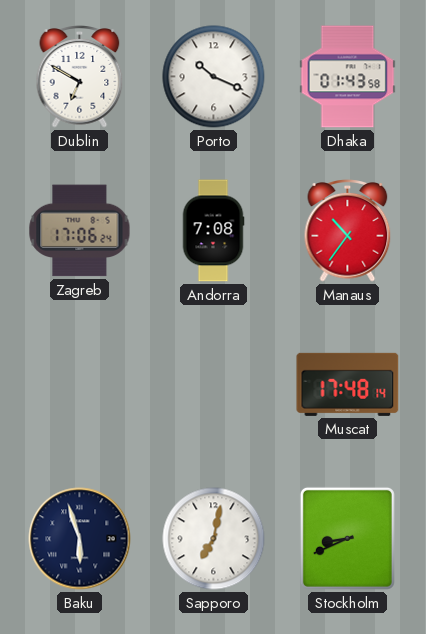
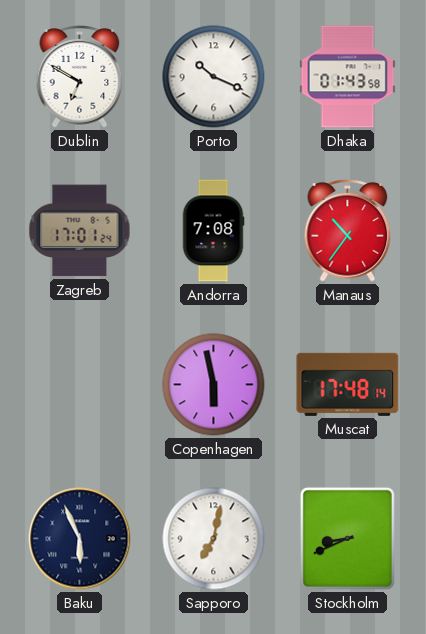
Zagreb: 17:06 -> 17:01
Copenhagen: none -> 5:58
Baku: 5:57 -> 5:56
